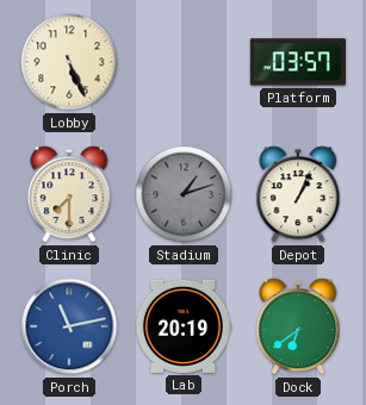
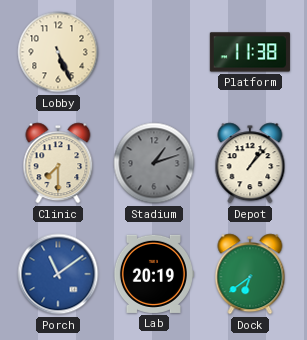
Platform: 03:57 -> 11:38
Depot: 1:04 -> 1:07
Porch: 11:13 -> 11:09
